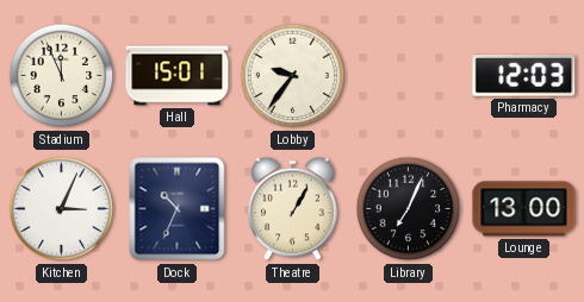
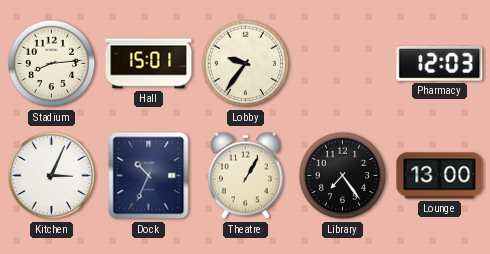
Stadium: 11:56 -> 8:14
Library: 7:04 -> 7:24
